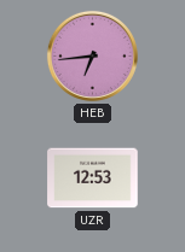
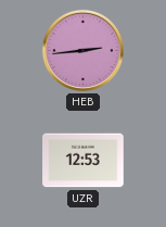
HEB: 6:44 -> 2:44
